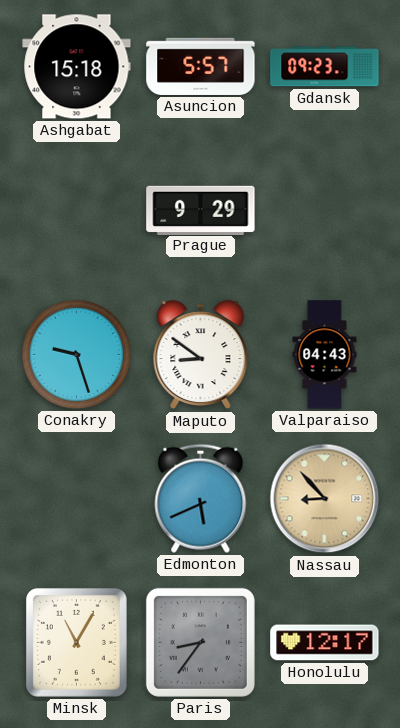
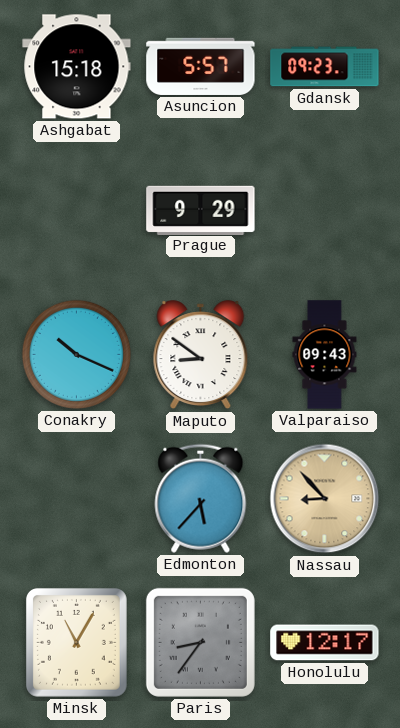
Conakry: 9:27 -> 10:19
Valparaiso: 04:43 -> 09:43
Edmonton: 5:41 -> 5:37
